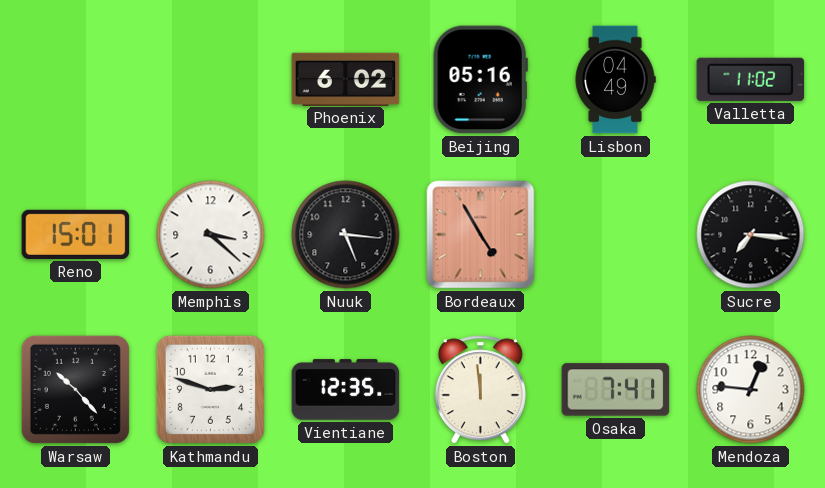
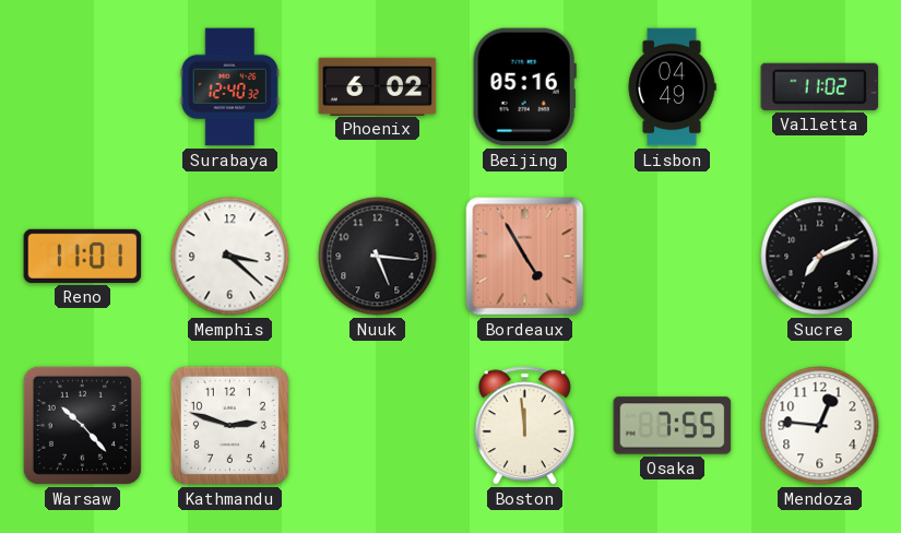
Surabaya: none -> 12:40
Reno: 15:01 -> 11:01
Sucre: 7:16 -> 7:11
Vientiane: 12:35 -> none
Osaka: 7:41 -> 7:55
